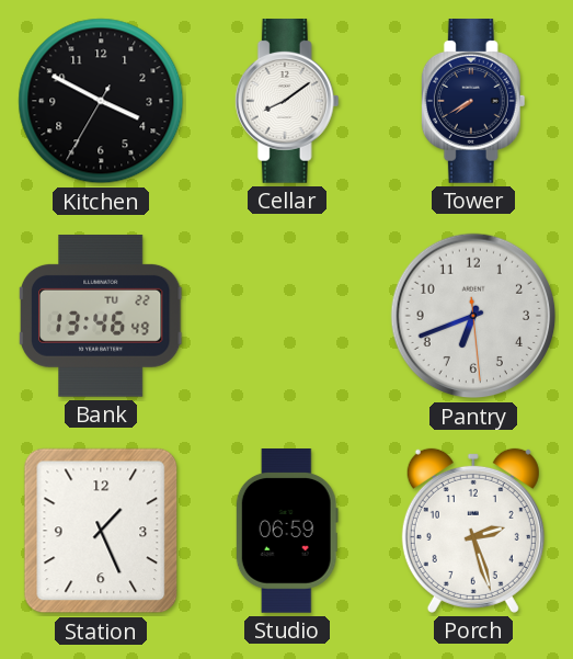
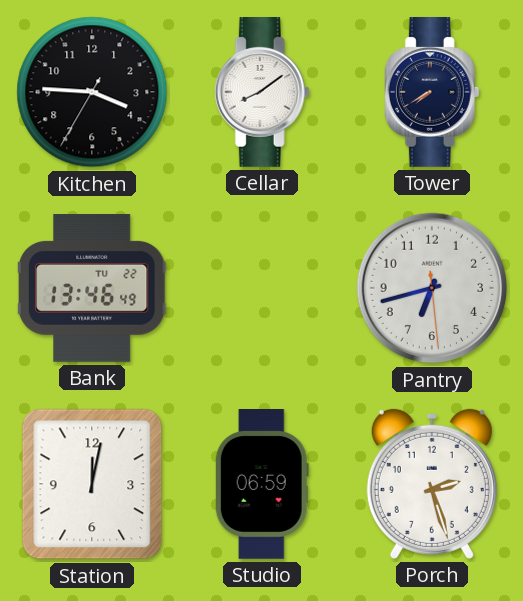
Kitchen: 3:49 -> 3:45
Pantry: 6:41 -> 6:42
Station: 1:26 -> 12:02
